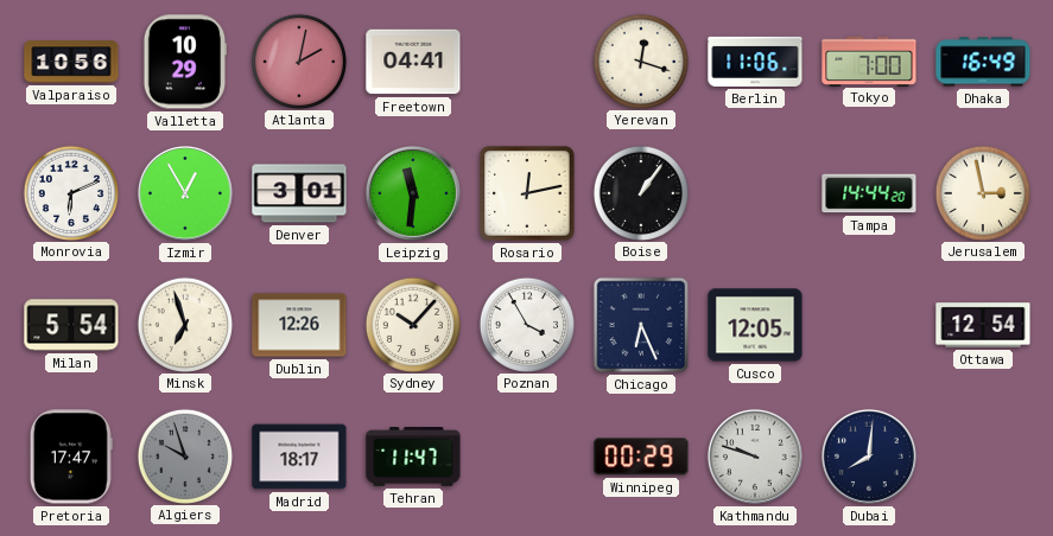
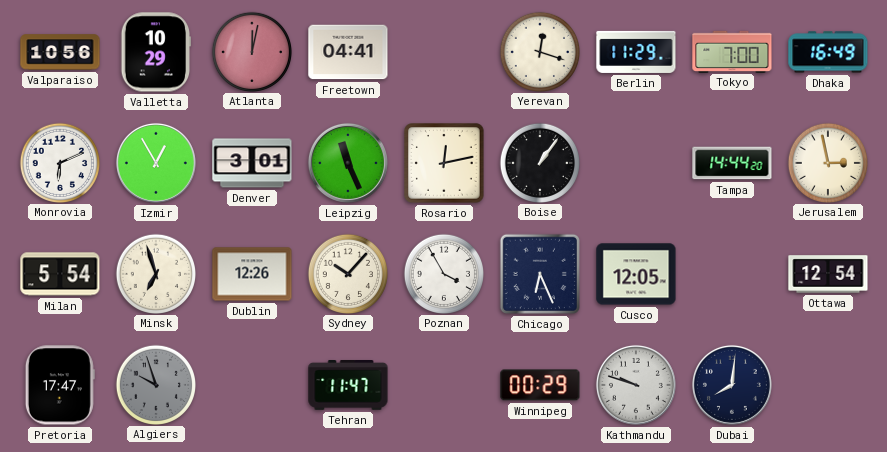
Atlanta: 2:02 -> 12:02
Berlin: 11:06 -> 11:29
Leipzig: 11:31 -> 11:26
Madrid: 18:17 -> none
